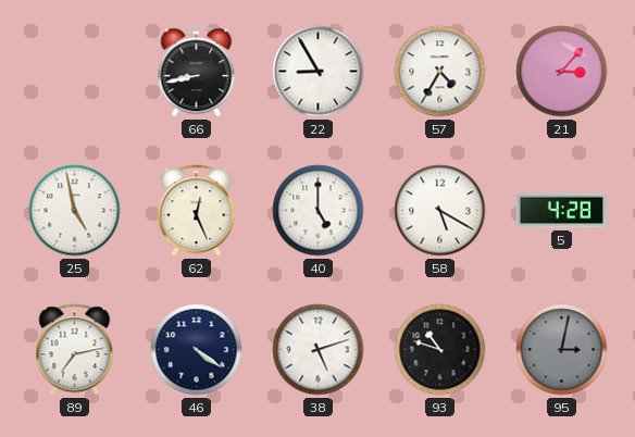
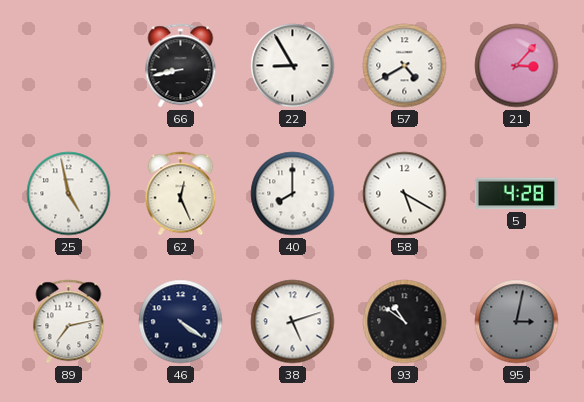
57: 4:35 -> 4:40
40: 5:00 -> 8:00
93: 10:48 -> 10:51
